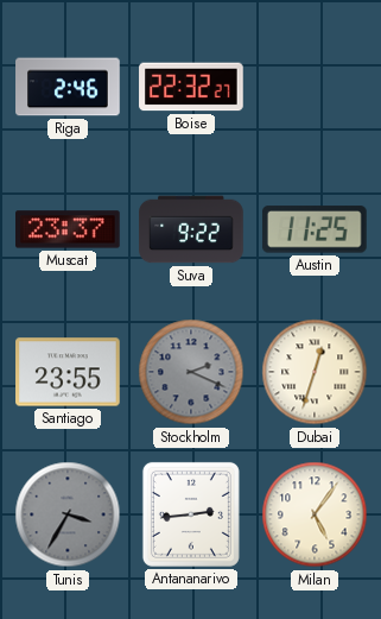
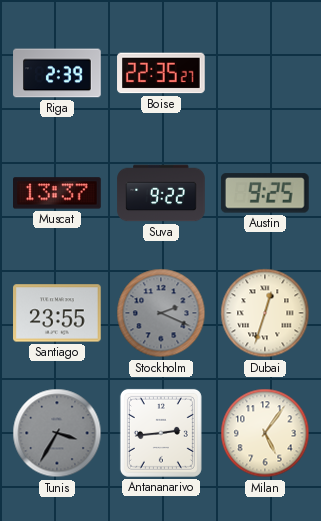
Riga: 2:46 -> 2:39
Boise: 22:32 -> 22:35
Muscat: 23:37 -> 13:37
Austin: 11:25 -> 9:25
